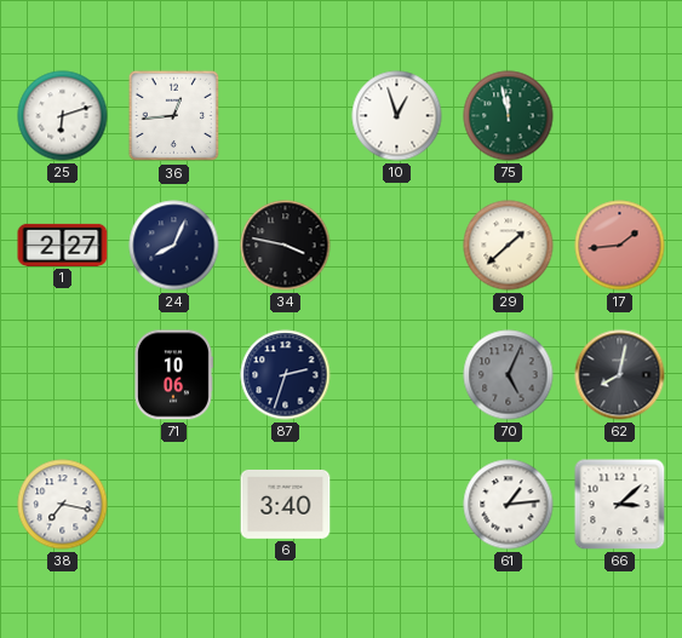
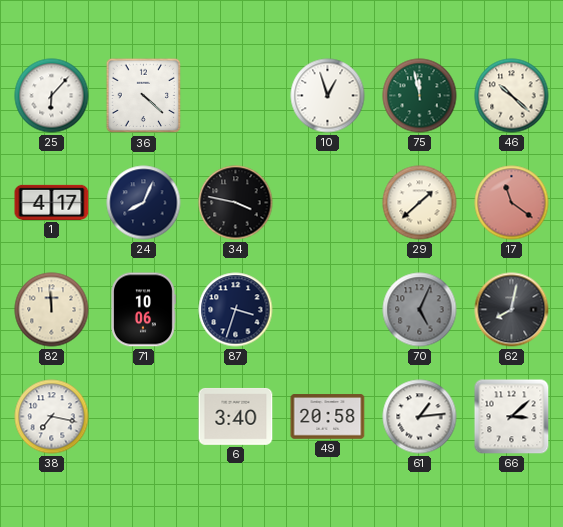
25: 6:12 -> 6:07
36: 12:44 -> 4:22
46: none -> 10:22
1: 2:27 -> 4:17
17: 1:44 -> 11:21
82: none -> 11:59
87: 2:33 -> 3:33
49: none -> 20:58
